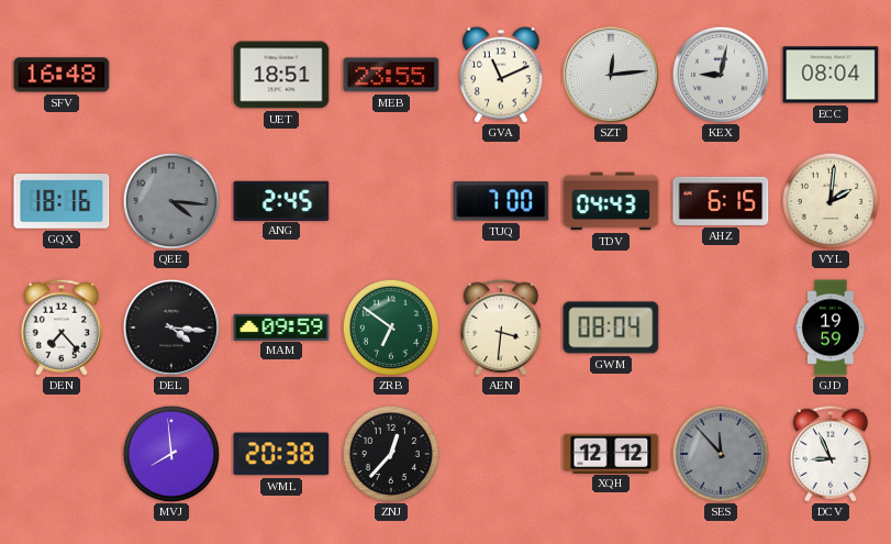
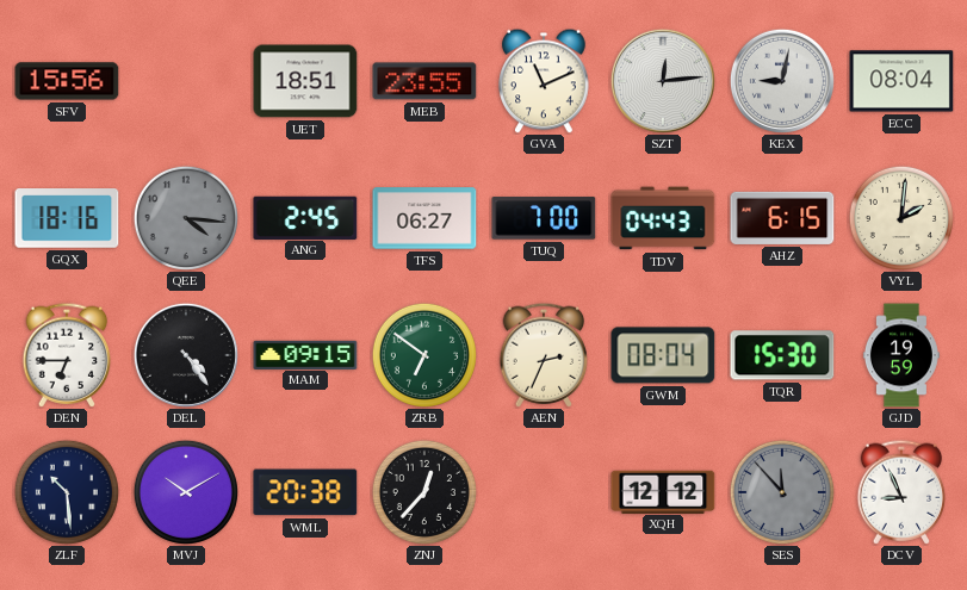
SFV: 16:48 -> 15:56
TFS: none -> 06:27
DEN: 7:23 -> 6:45
DEL: 4:16 -> 4:24
MAM: 09:59 -> 09:15
AEN: 3:31 -> 2:34
TQR: none -> 15:30
ZLF: none -> 10:29
MVJ: 7:59 -> 10:10
